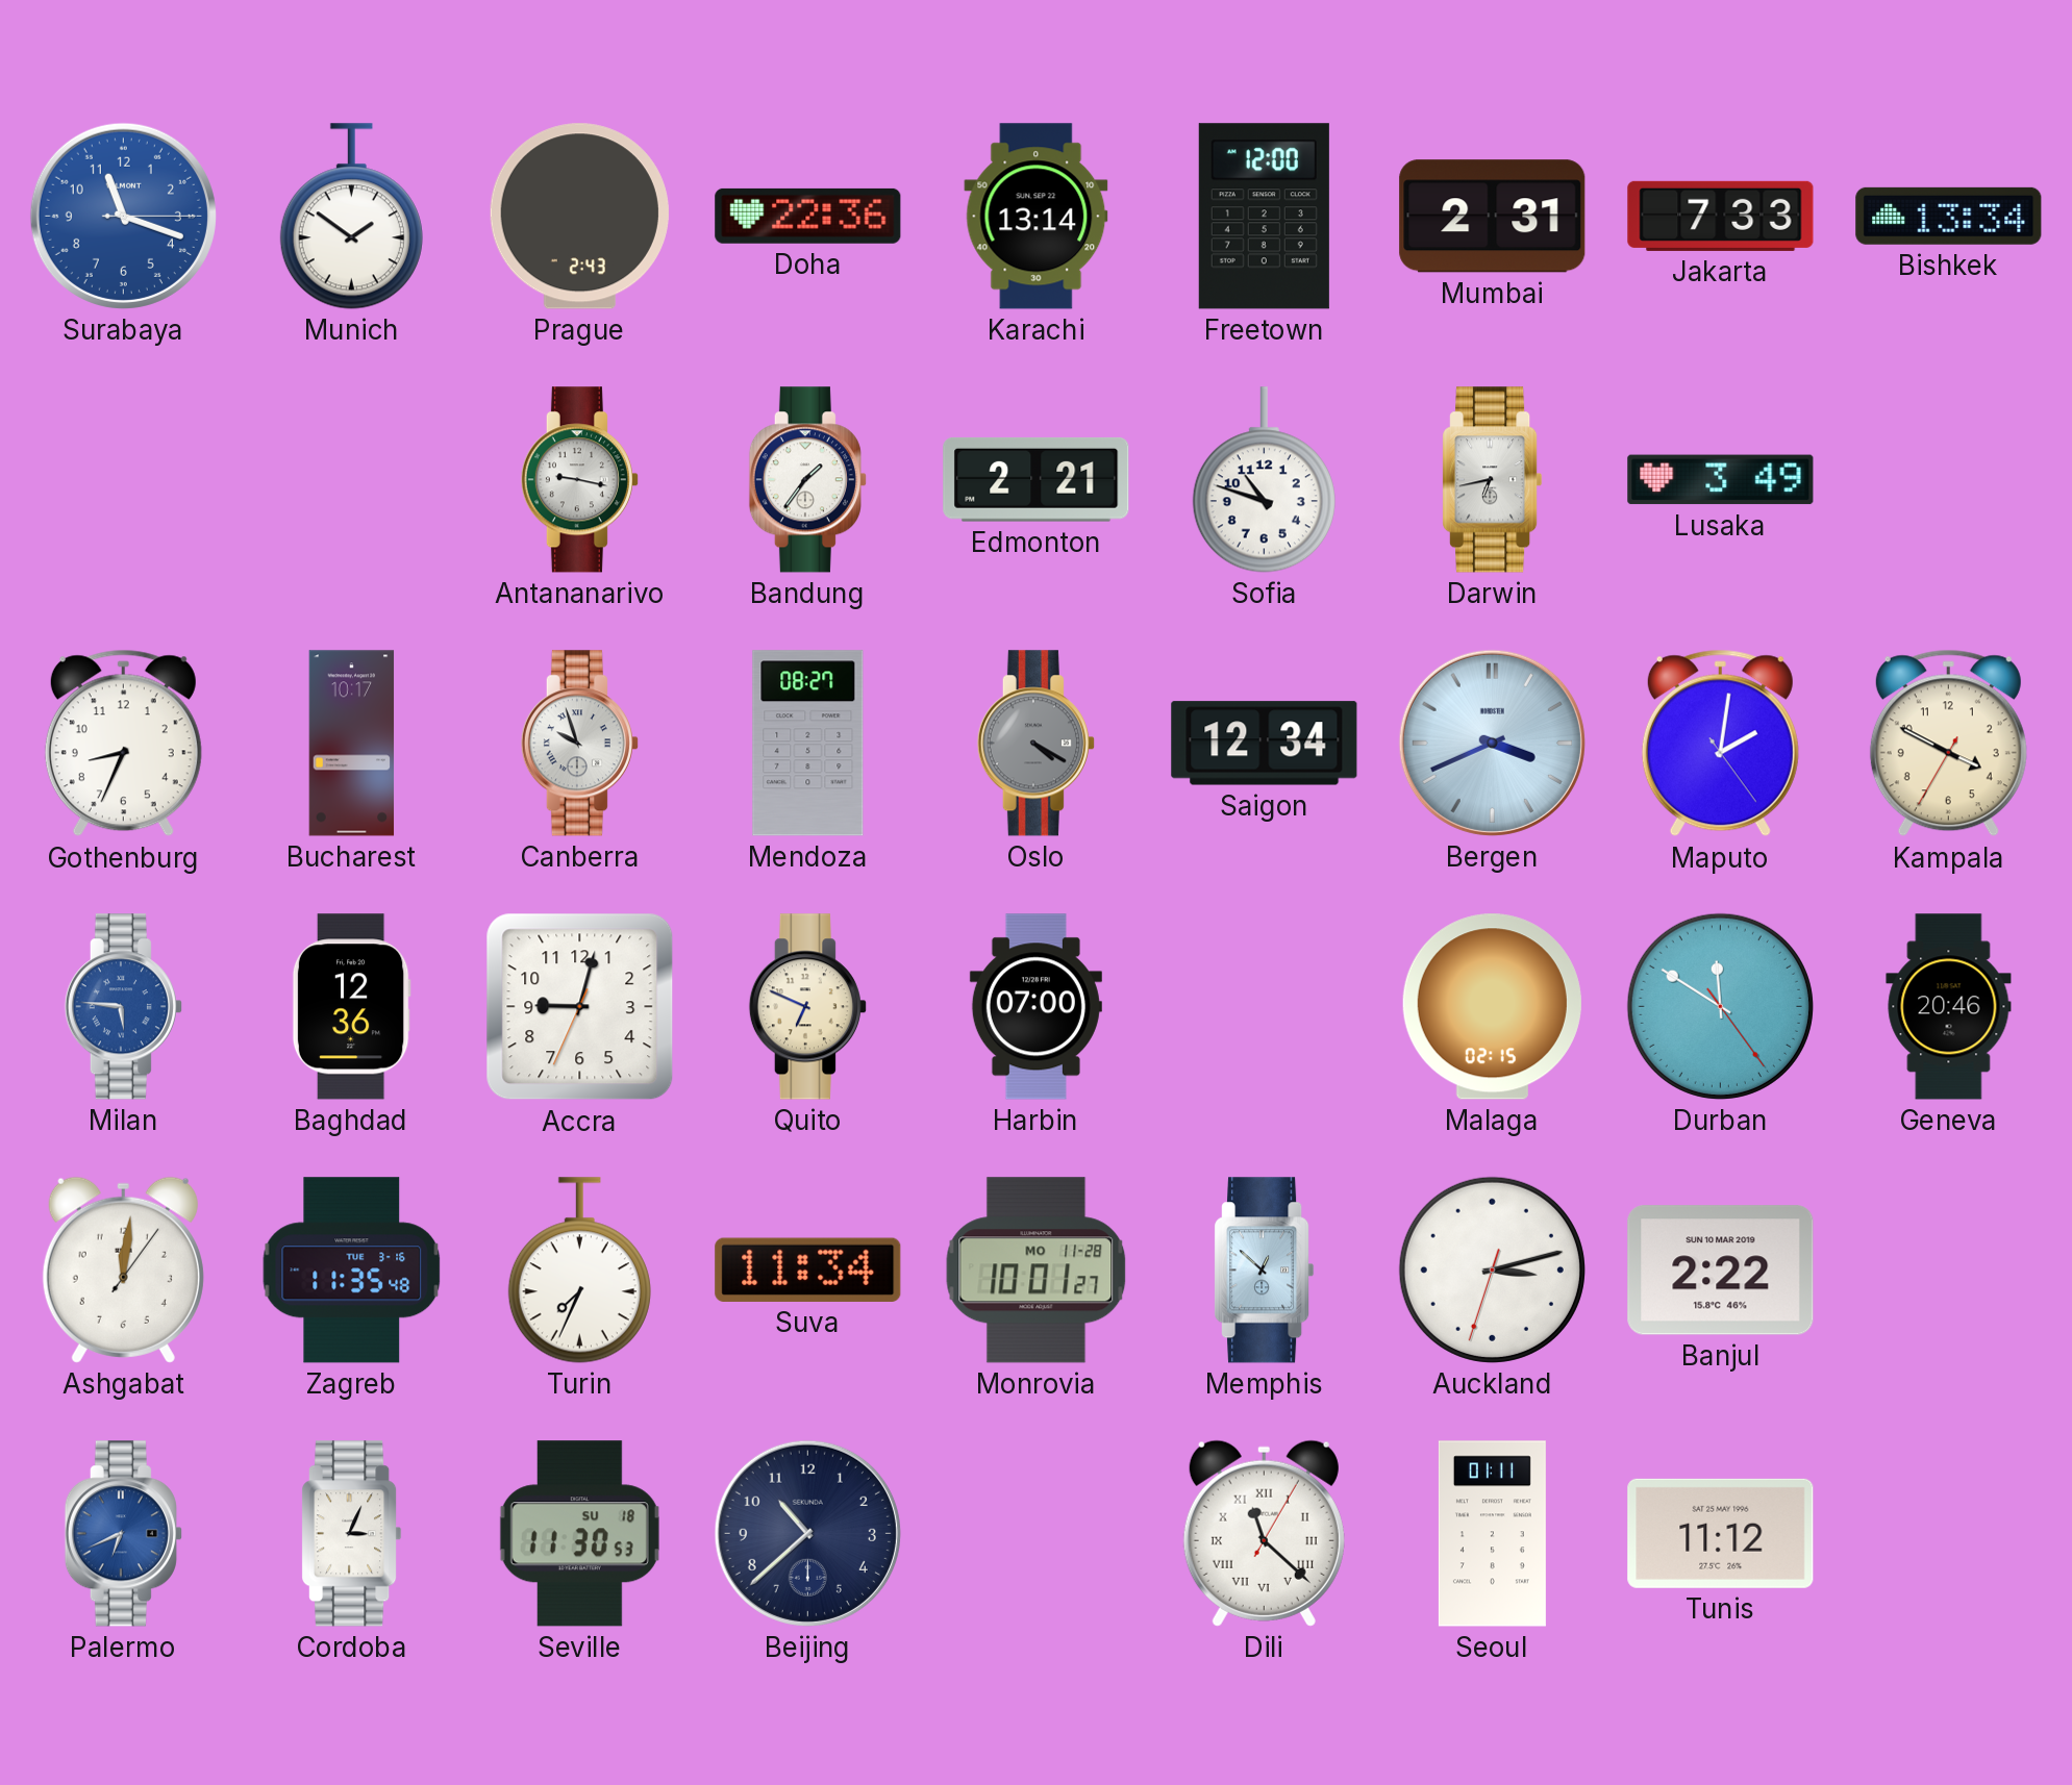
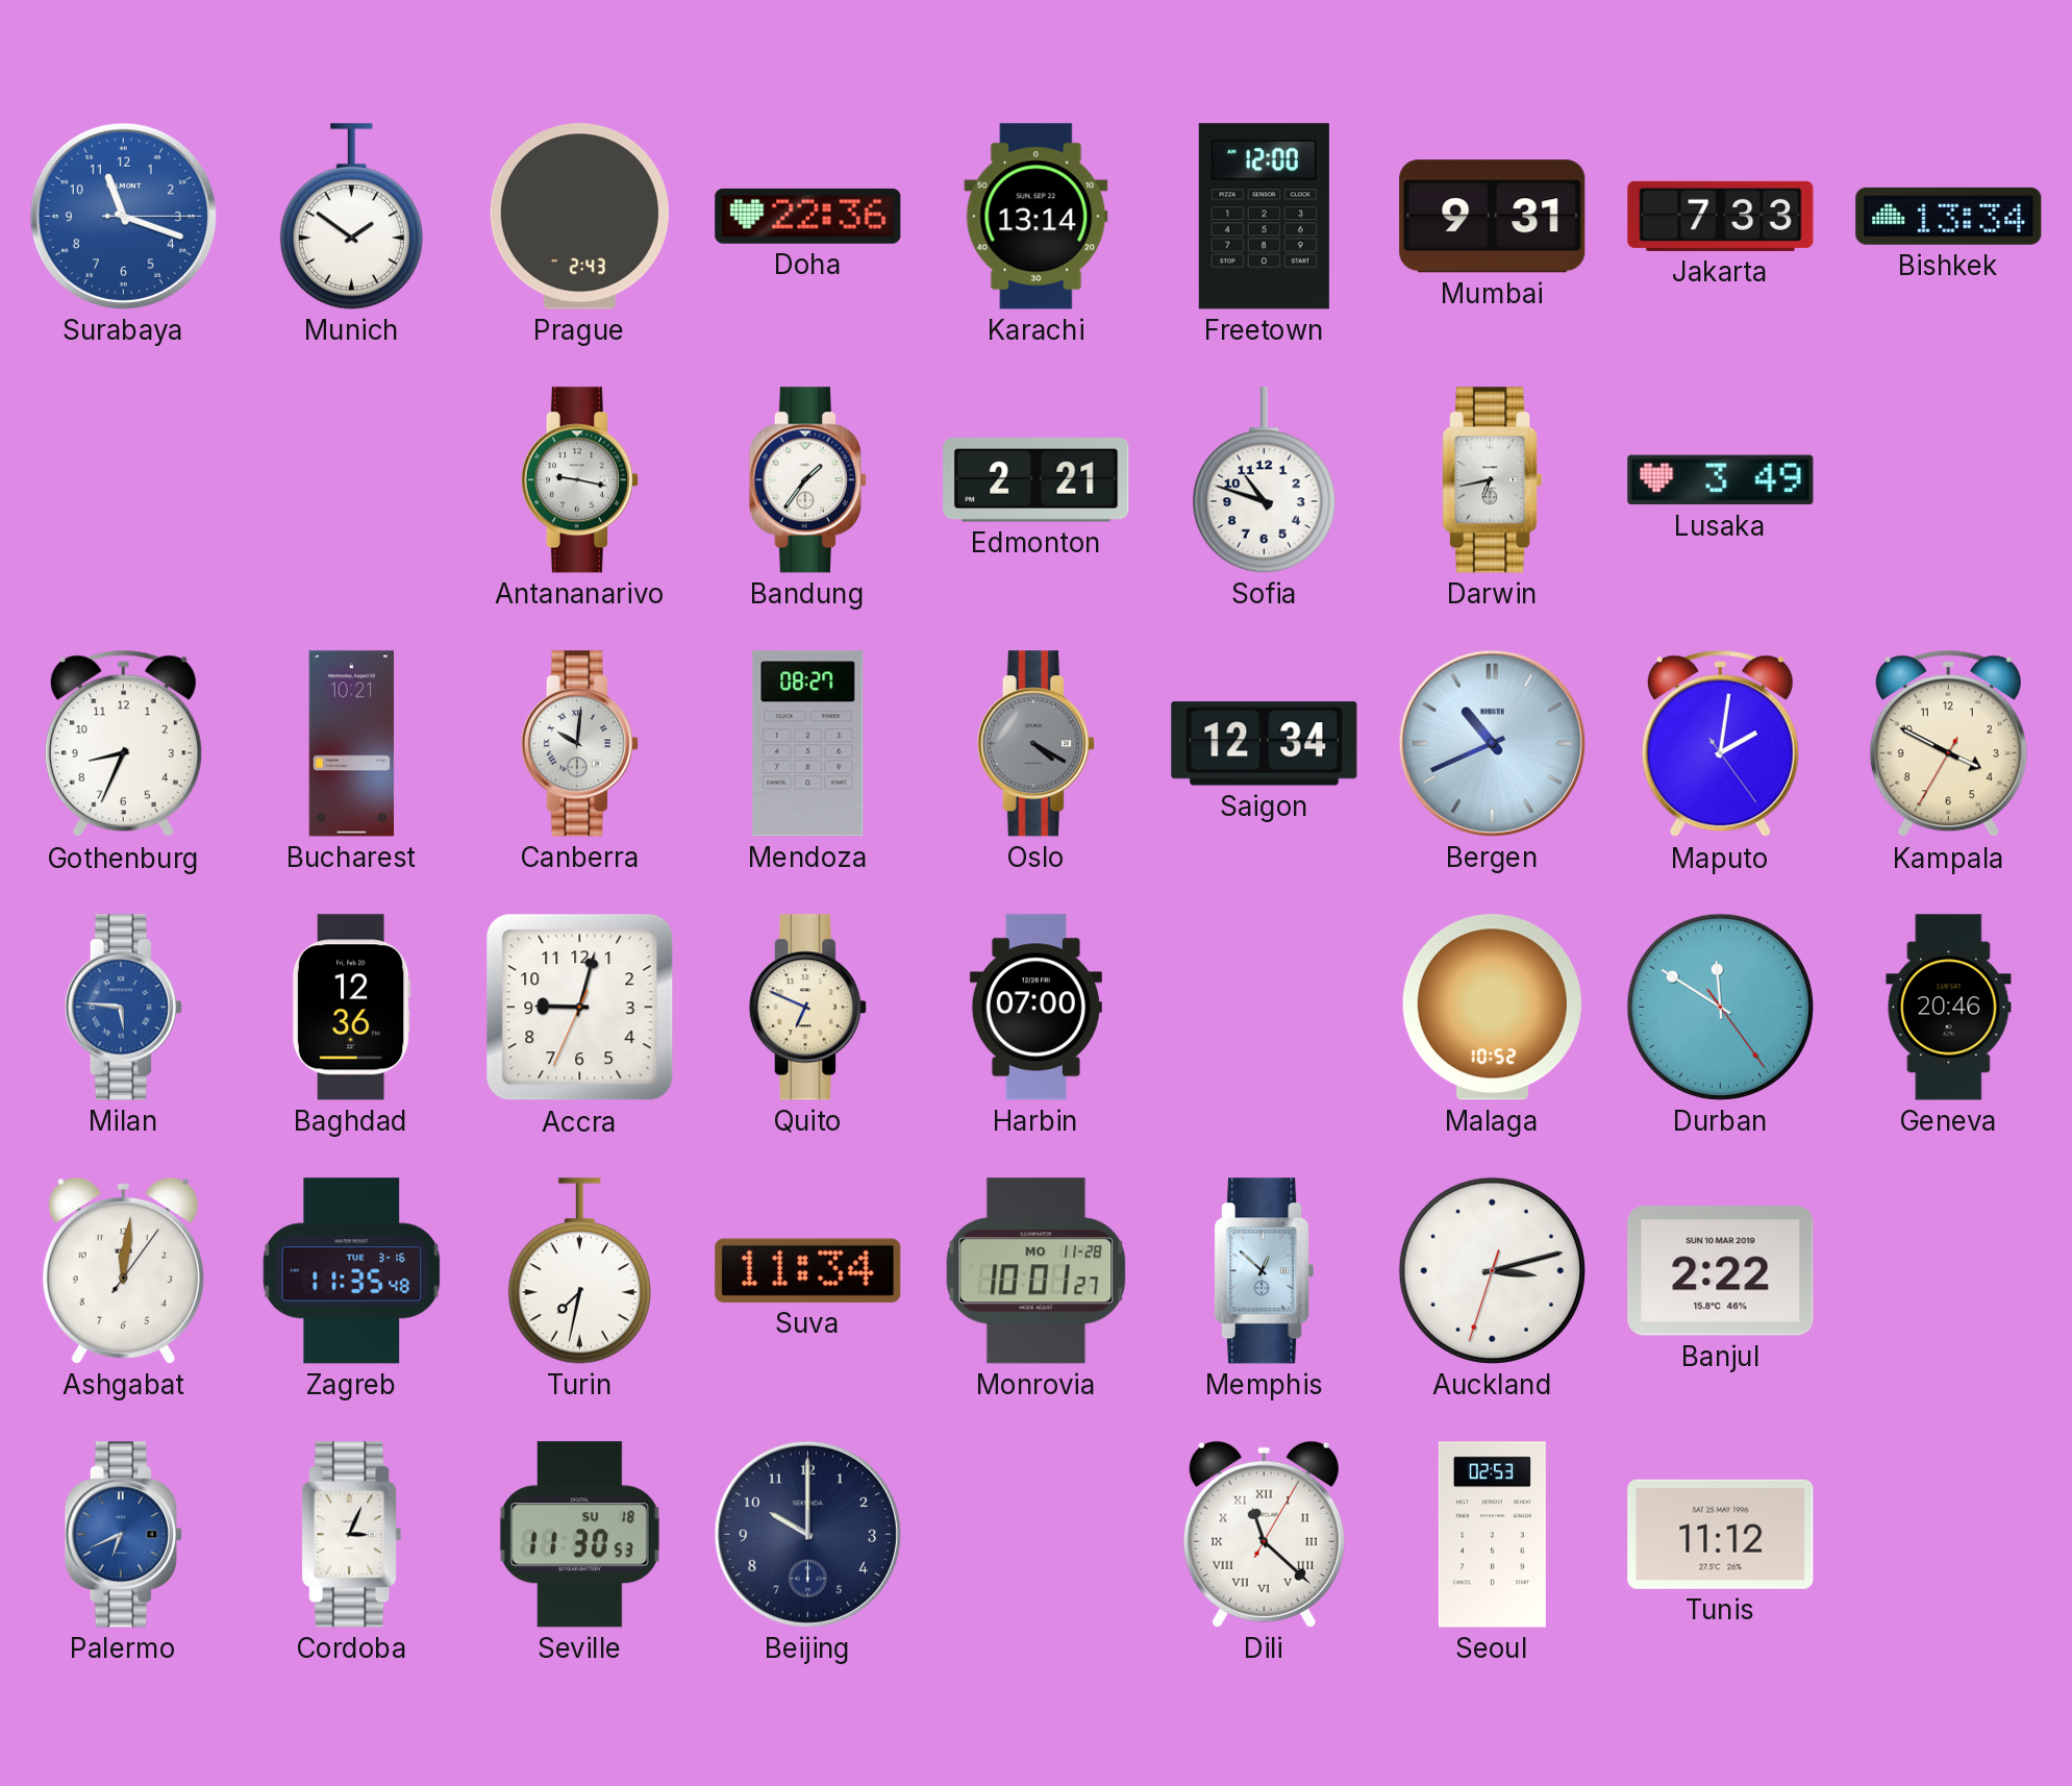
Mumbai: 2:31 -> 9:31
Bucharest: 10:17 -> 10:21
Canberra: 9:57 -> 10:01
Bergen: 3:41 -> 10:41
Malaga: 02:15 -> 10:52
Turin: 7:34 -> 7:32
Beijing: 10:38 -> 10:00
Seoul: 01:11 -> 02:53
